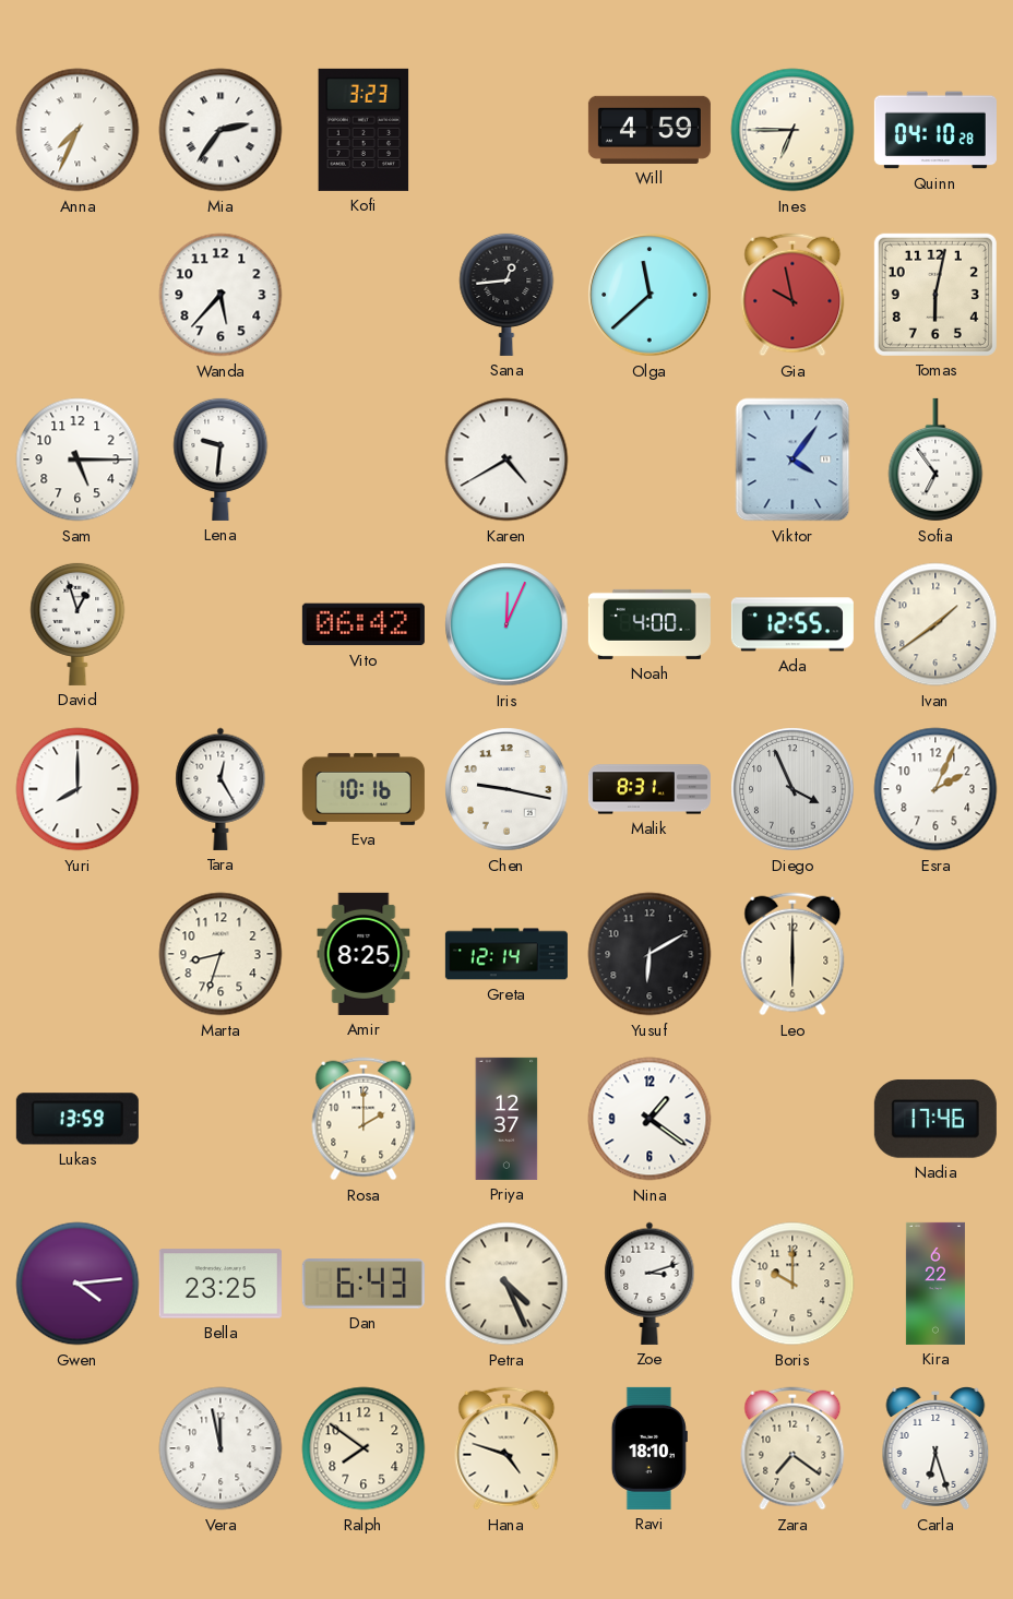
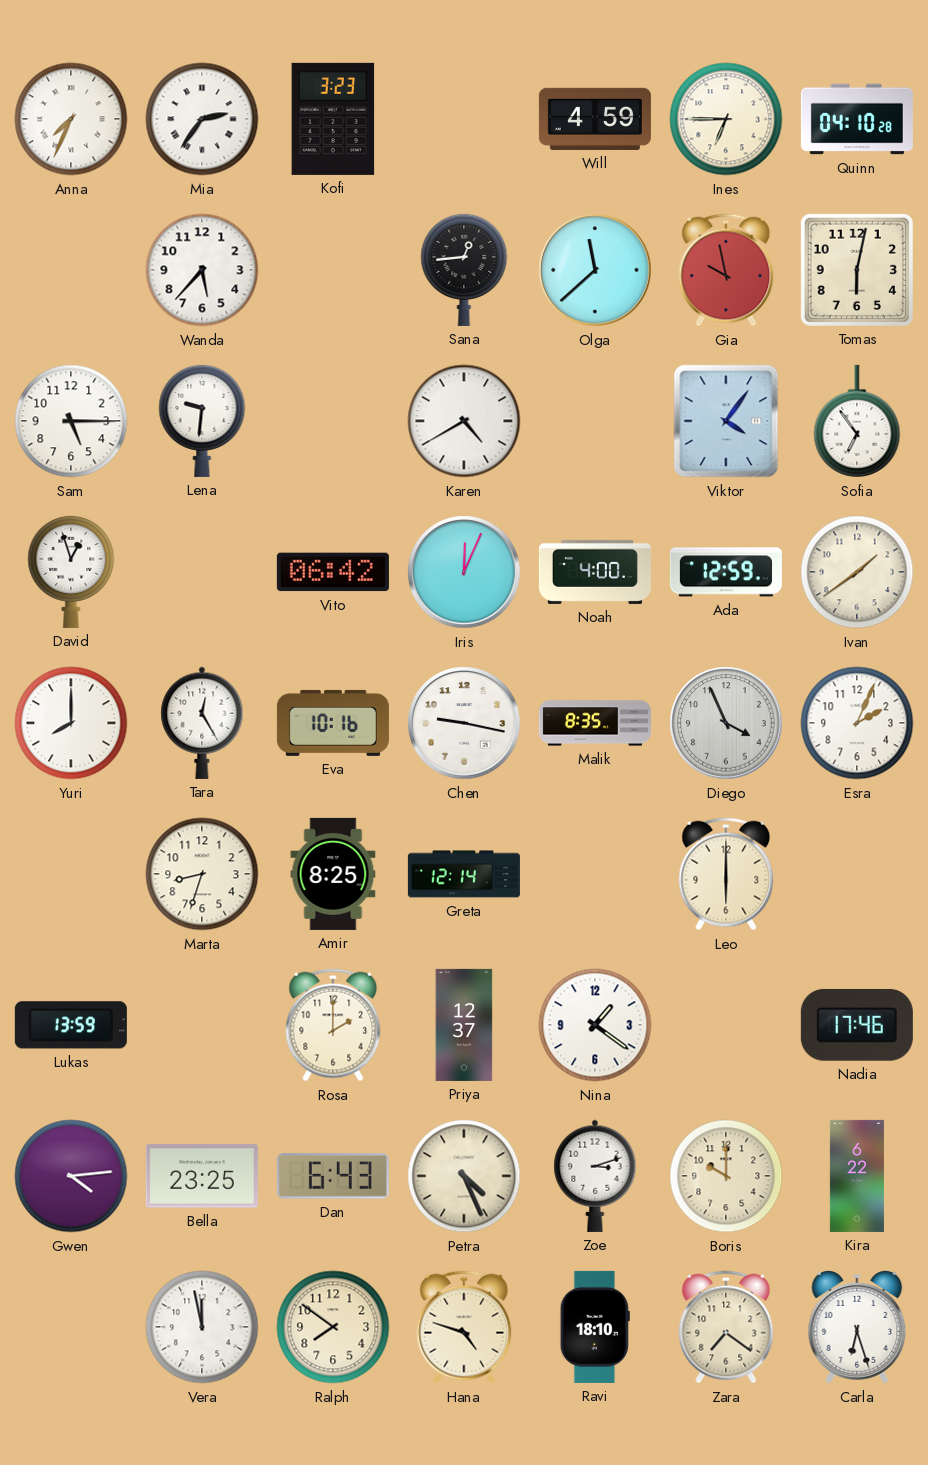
Ada: 12:55 -> 12:59
Malik: 8:31 -> 8:35
Yusuf: 6:10 -> none
